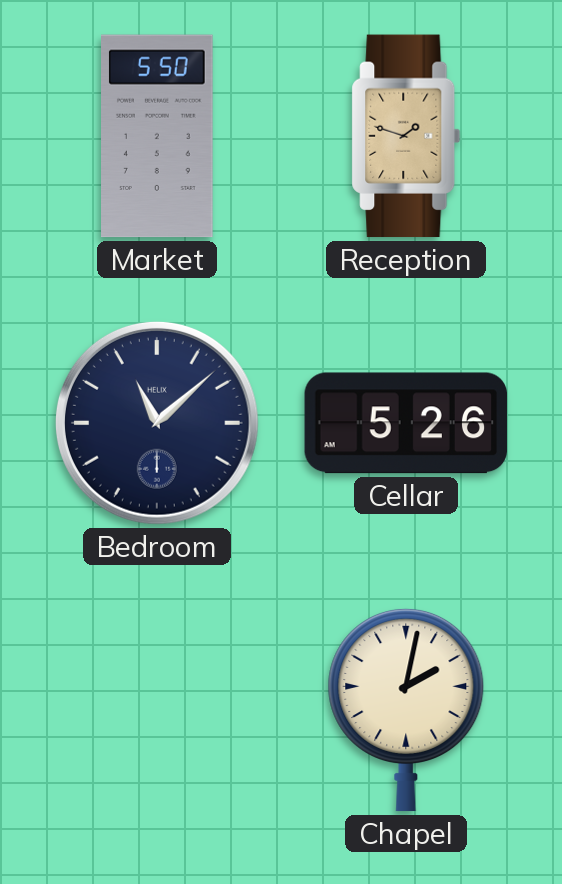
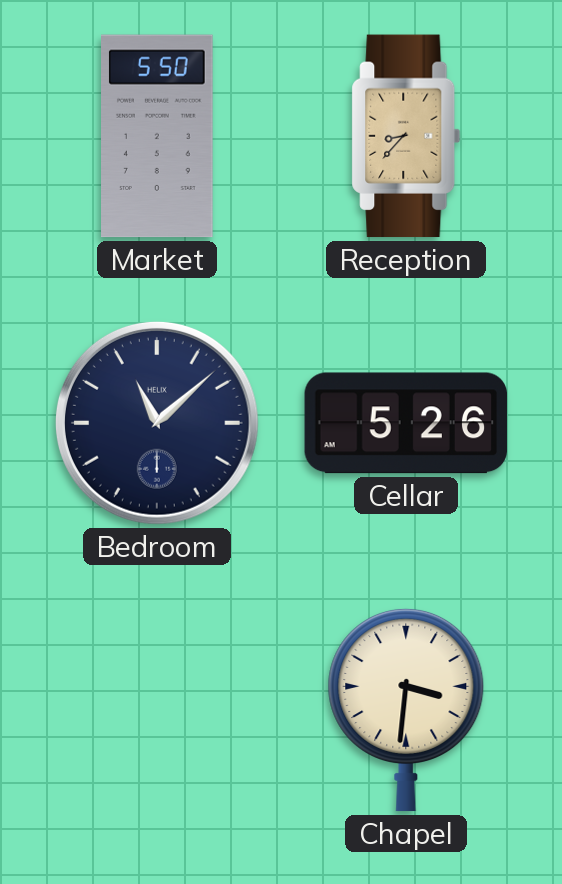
Reception: 1:48 -> 8:37
Chapel: 2:02 -> 3:31
